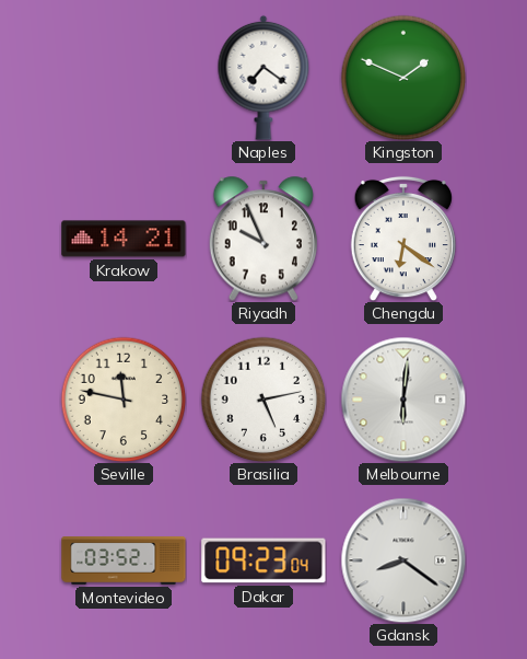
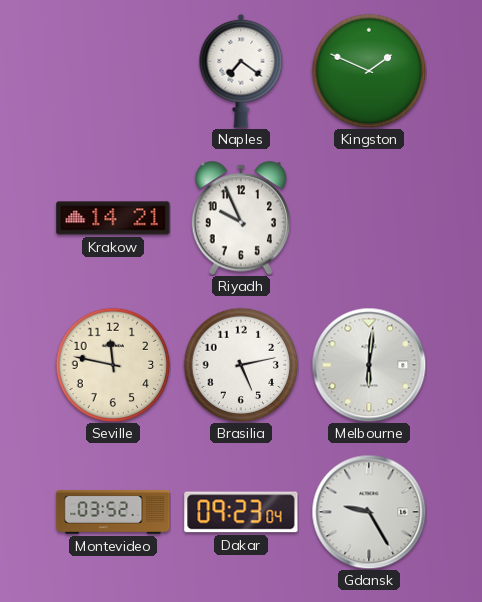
Chengdu: 6:21 -> none
Gdansk: 8:21 -> 9:25
